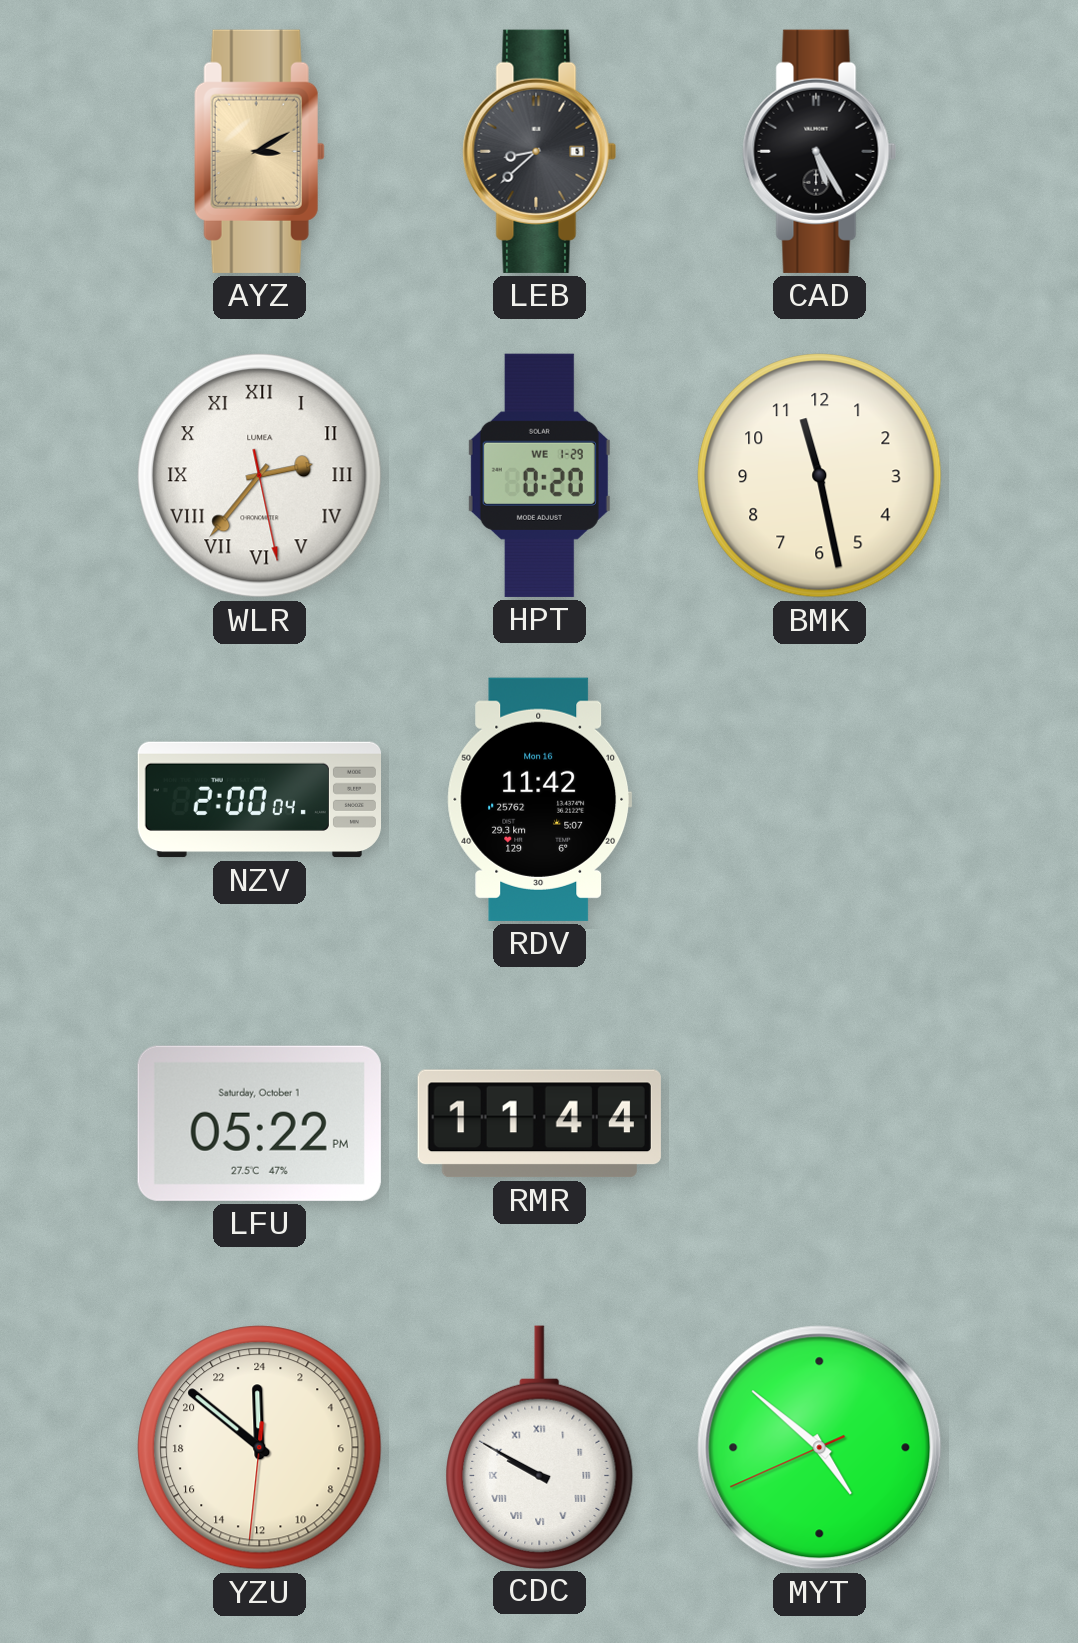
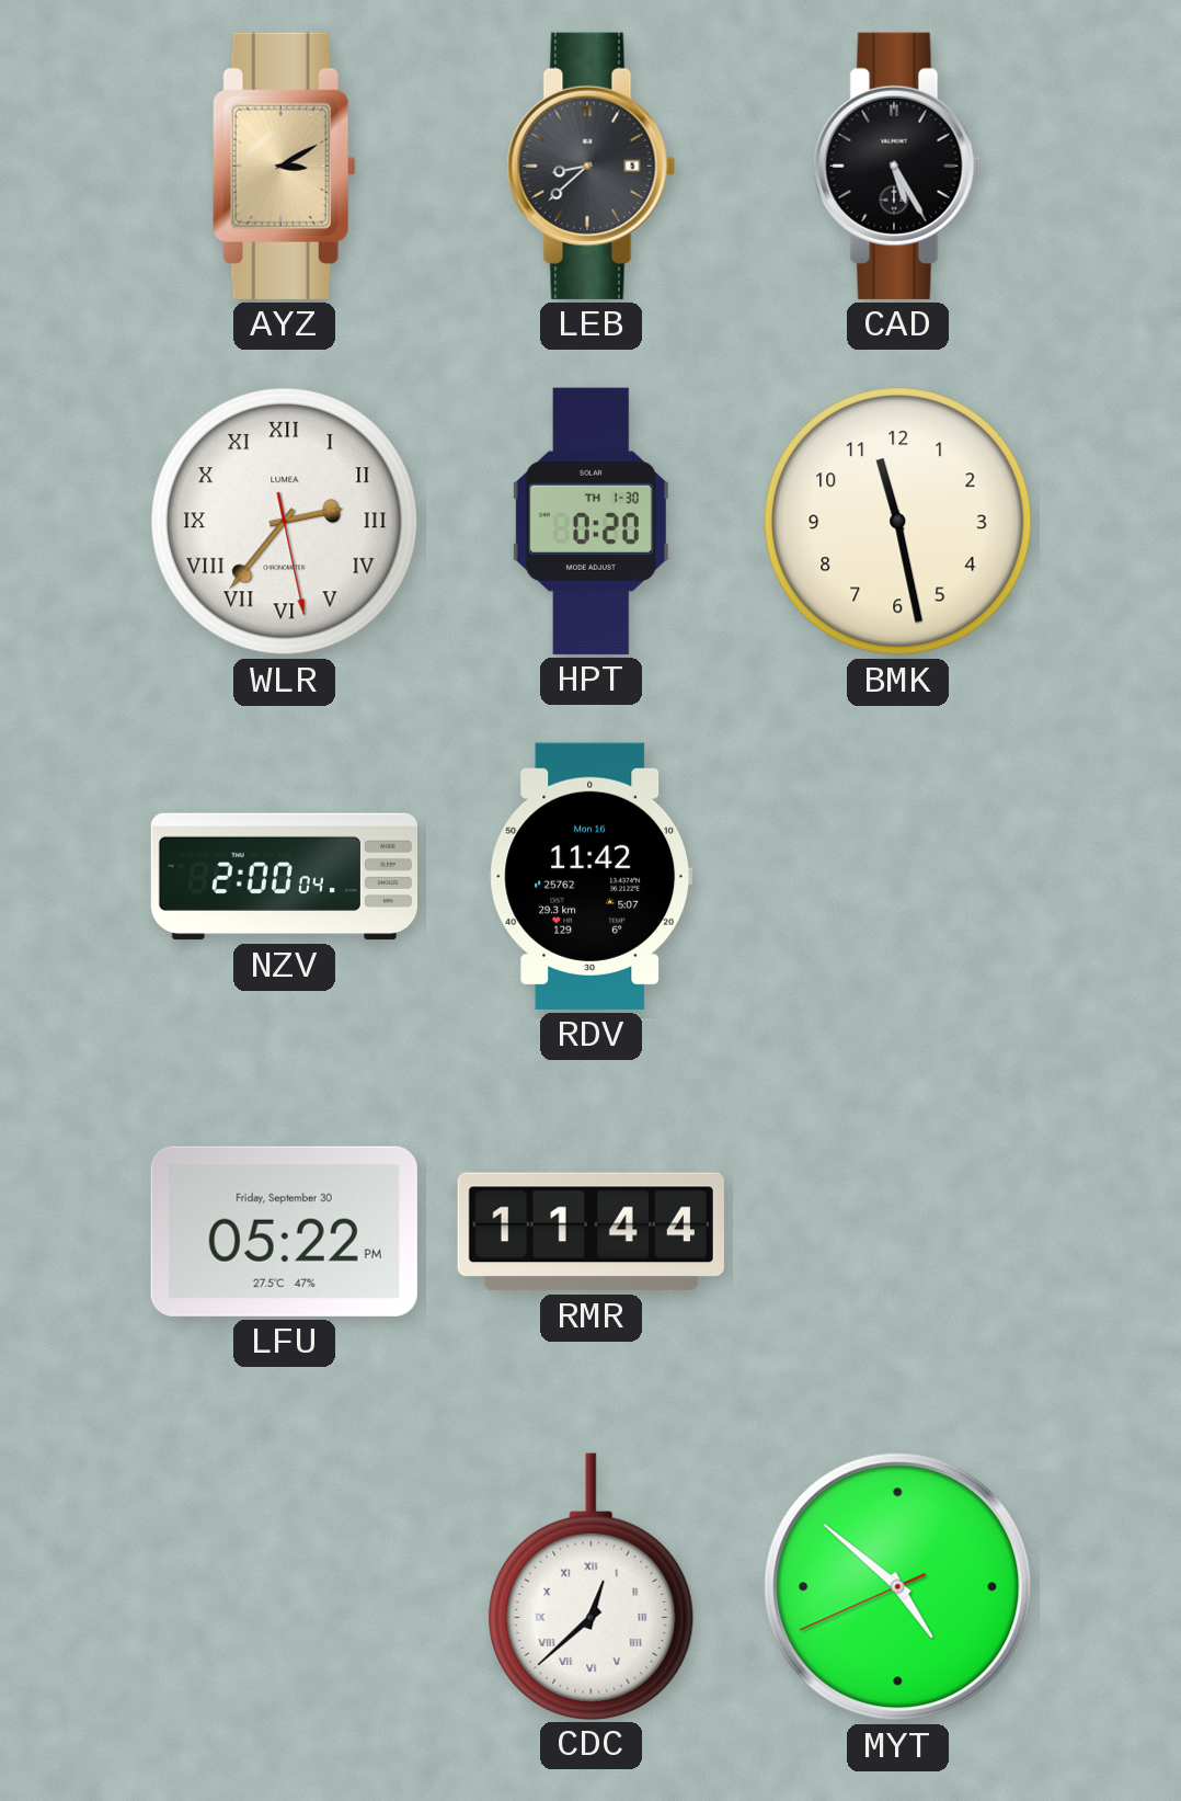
HPT date: WE 1-29 -> TH 1-30
LFU date: Saturday, October 1 -> Friday, September 30
YZU: 23:51 -> none
CDC: 9:50 -> 12:38
